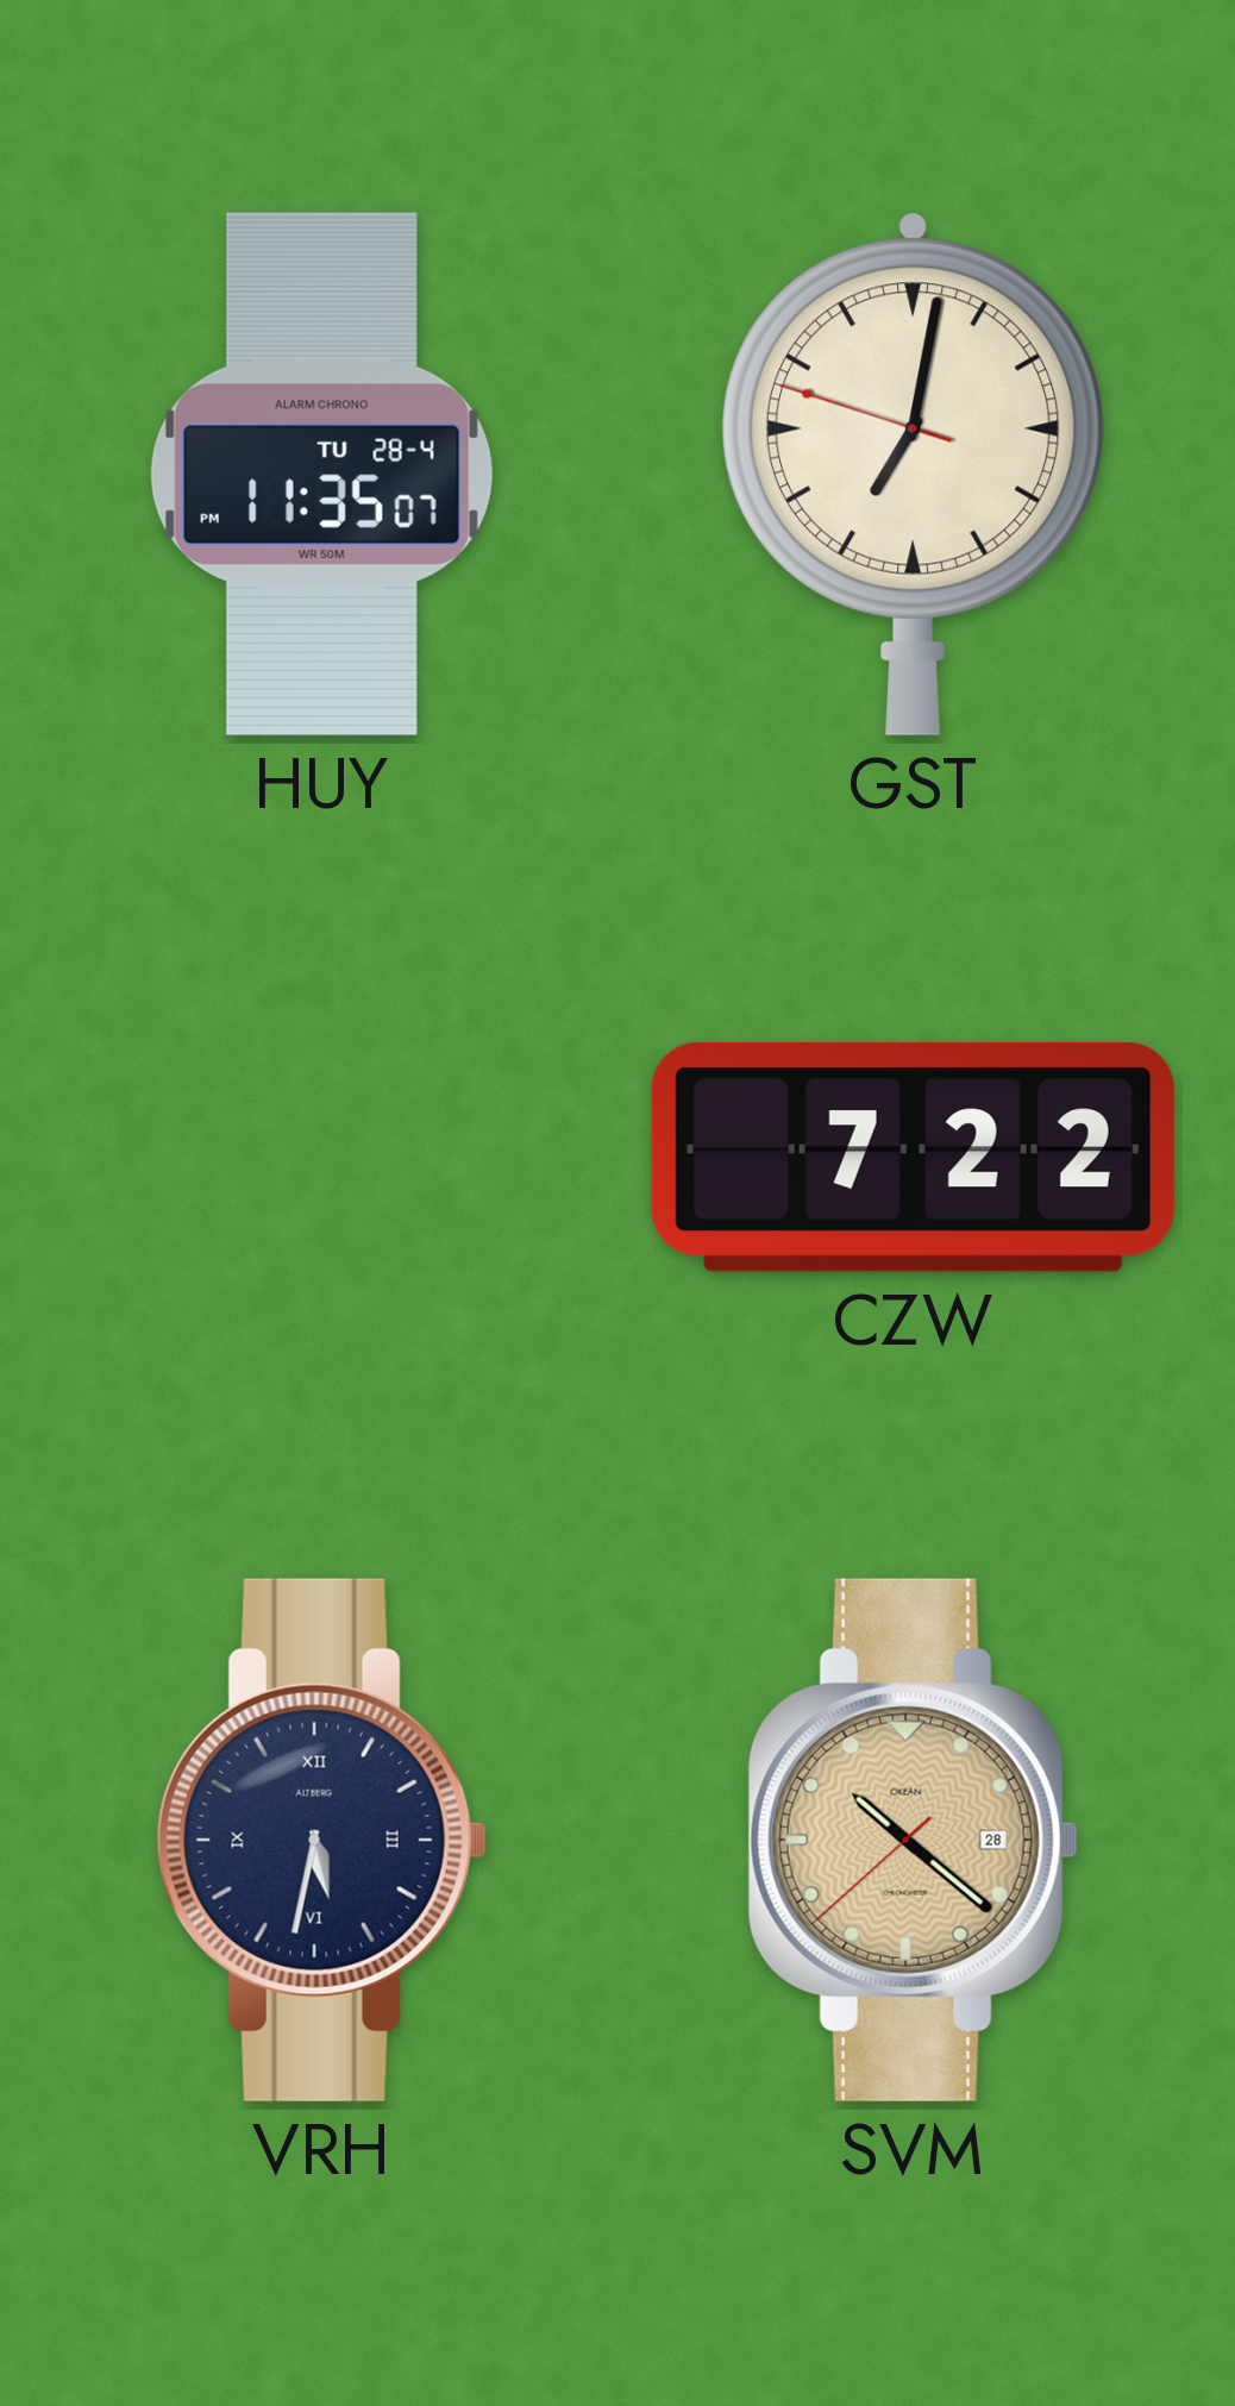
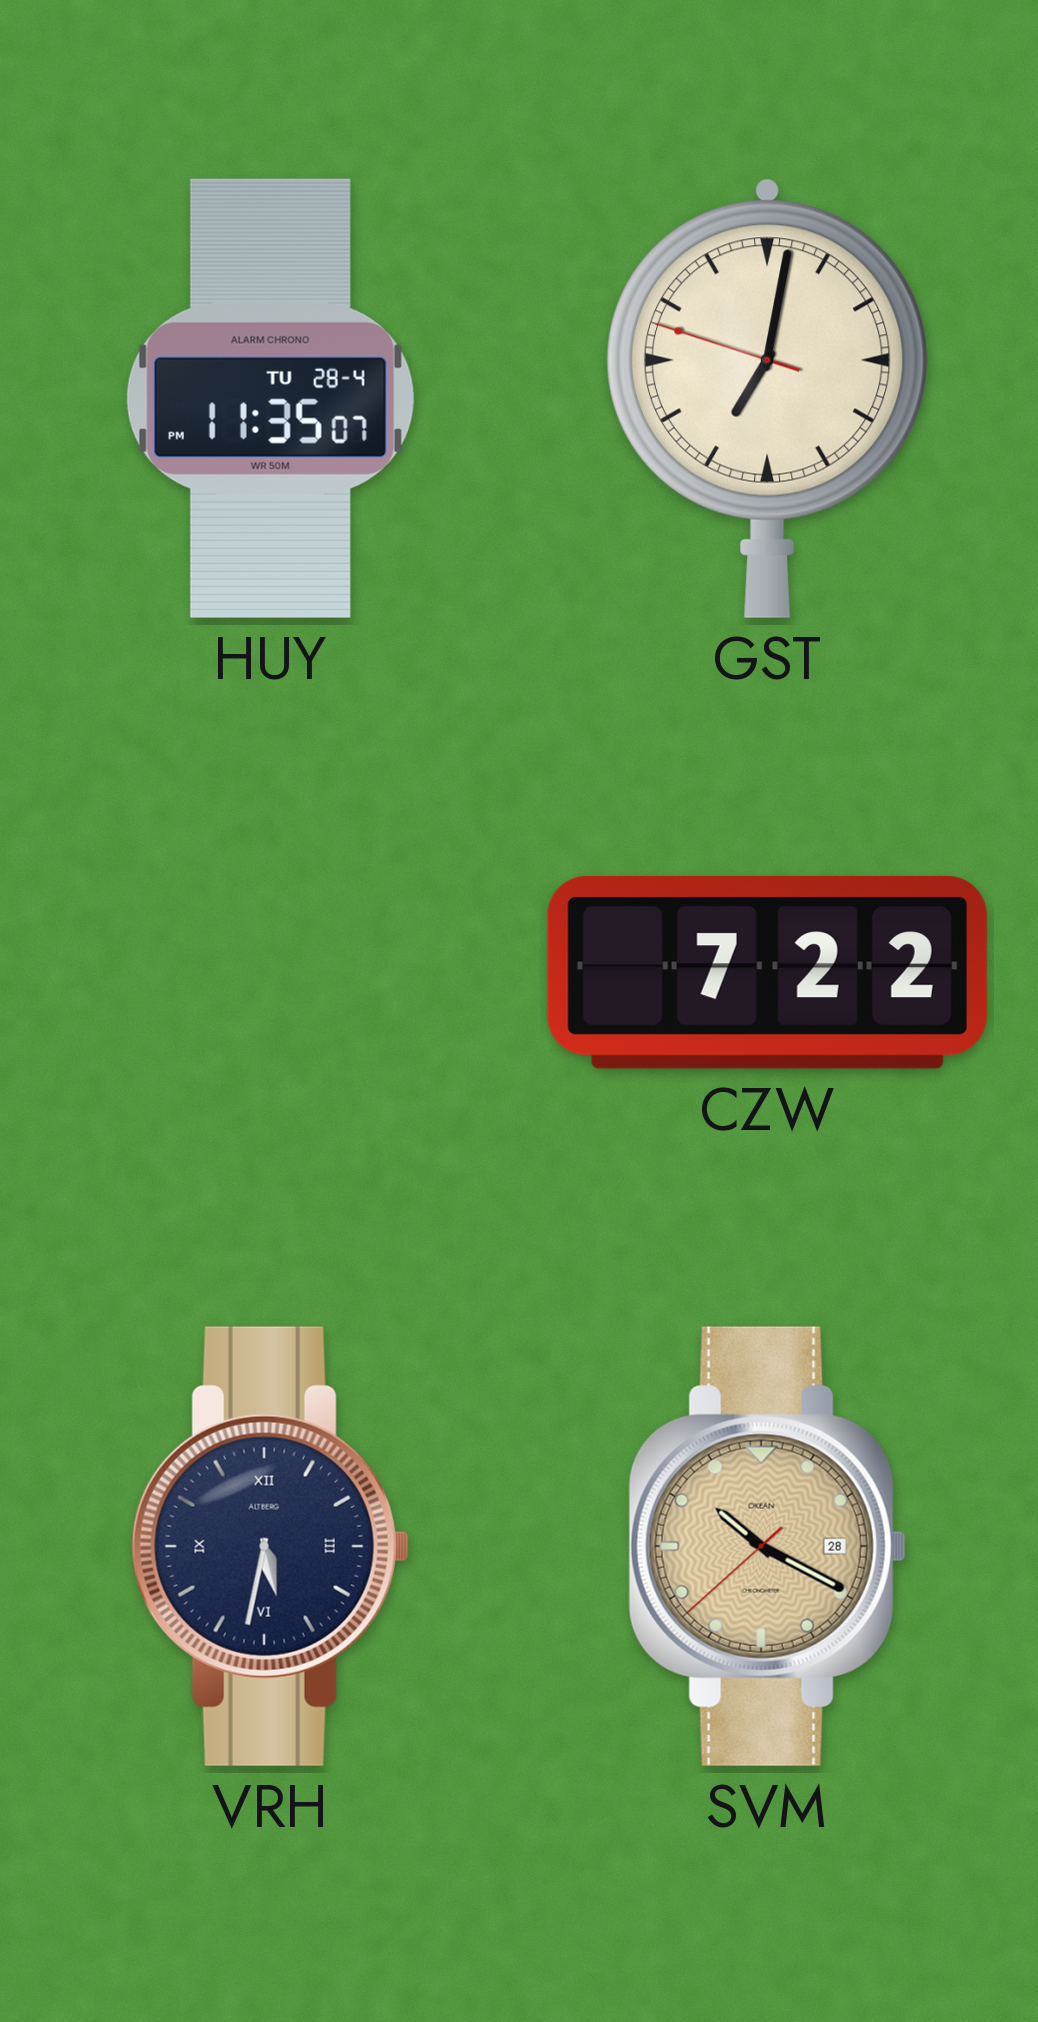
SVM: 10:21 -> 10:19
